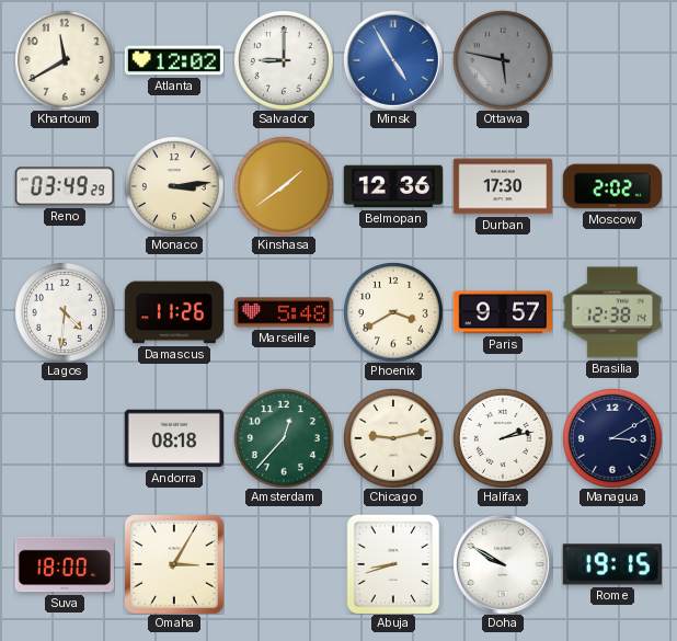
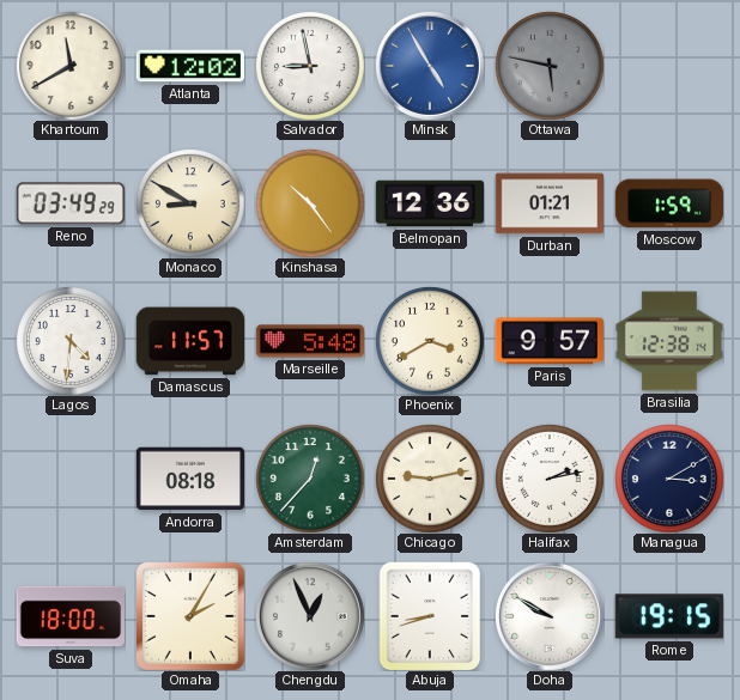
Salvador: 9:00 -> 8:58
Monaco: 3:14 -> 8:50
Kinshasa: 1:39 -> 10:24
Durban: 17:30 -> 01:21
Moscow: 2:02 -> 1:59
Damascus: 11:26 -> 11:57
Omaha: 3:05 -> 2:05
Chengdu: none -> 12:56
